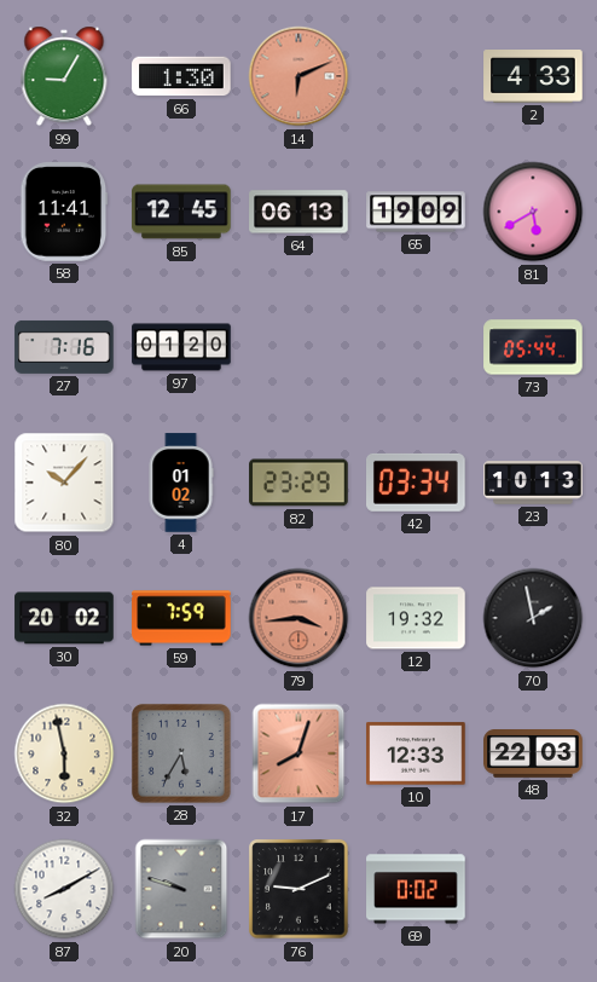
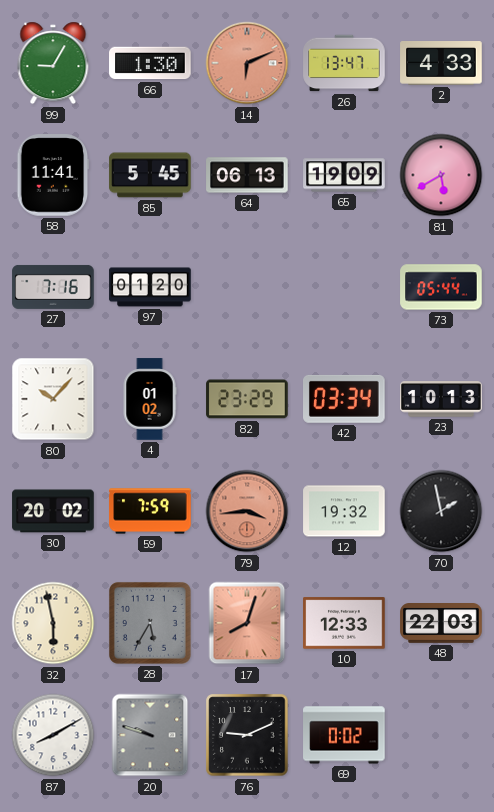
26: none -> 13:47
85: 12:45 -> 5:45
